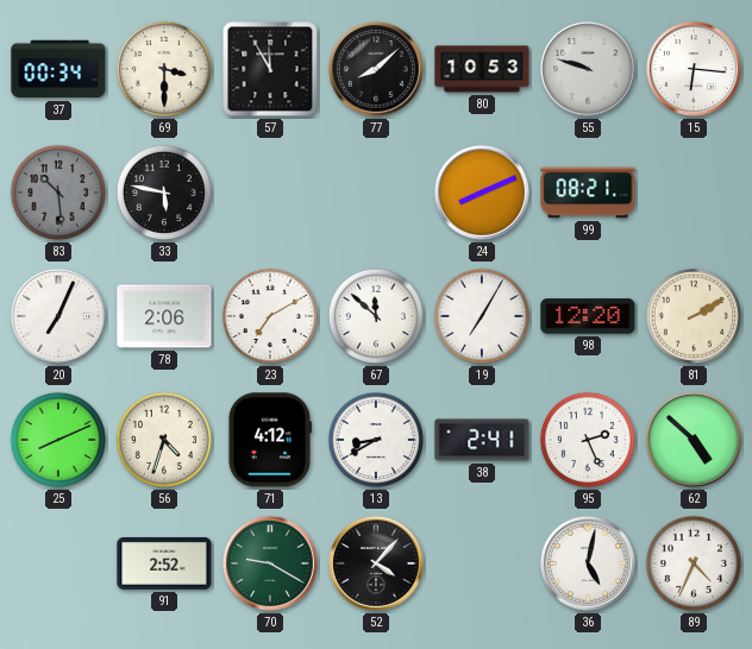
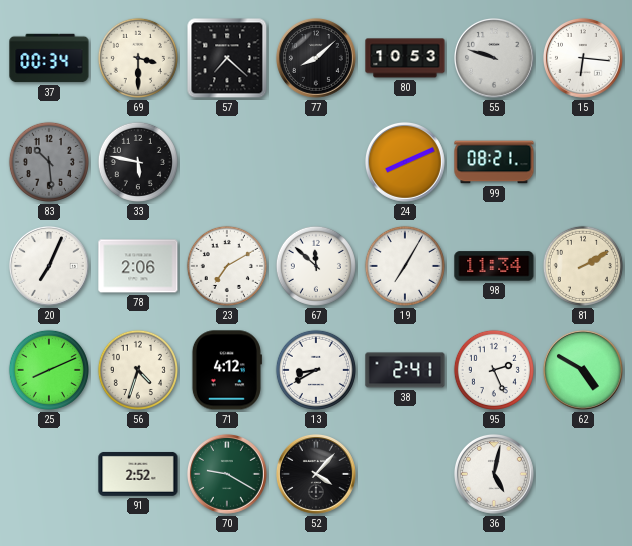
57: 11:55 -> 7:22
98: 12:20 -> 11:34
62: 4:52 -> 4:50
89: 4:34 -> none
